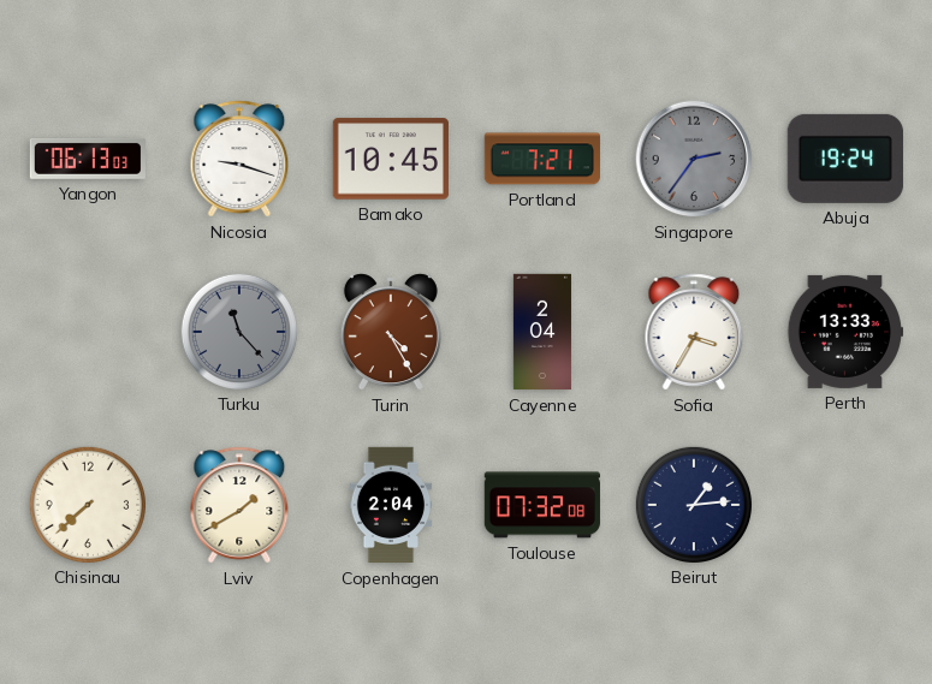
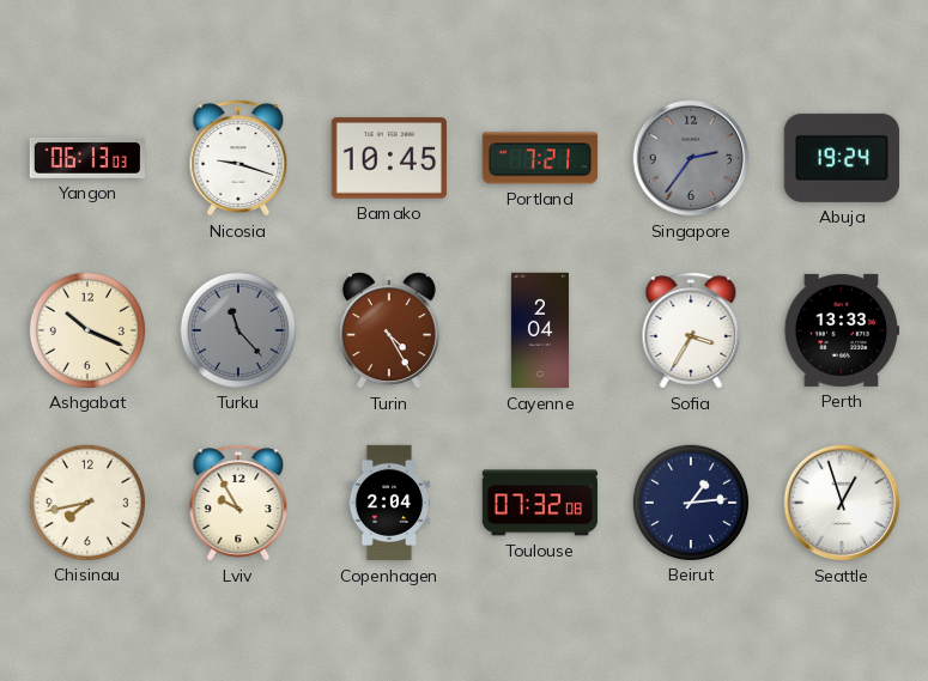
Ashgabat: none -> 10:19
Chisinau: 7:38 -> 7:43
Lviv: 1:40 -> 9:55
Seattle: none -> 12:57
